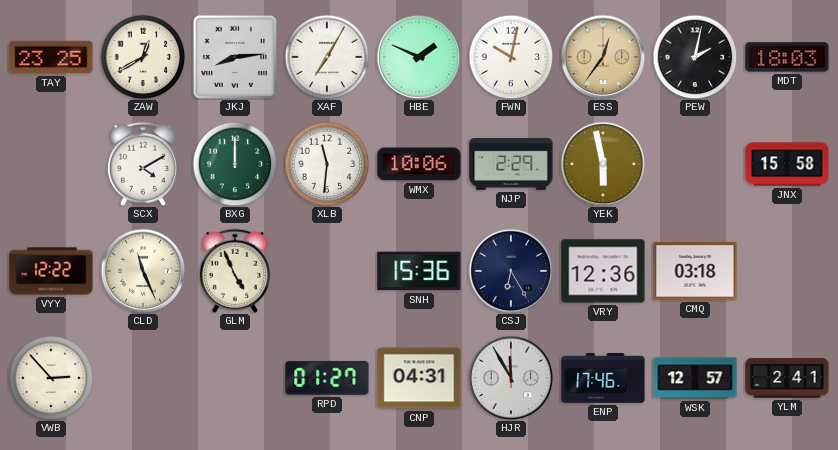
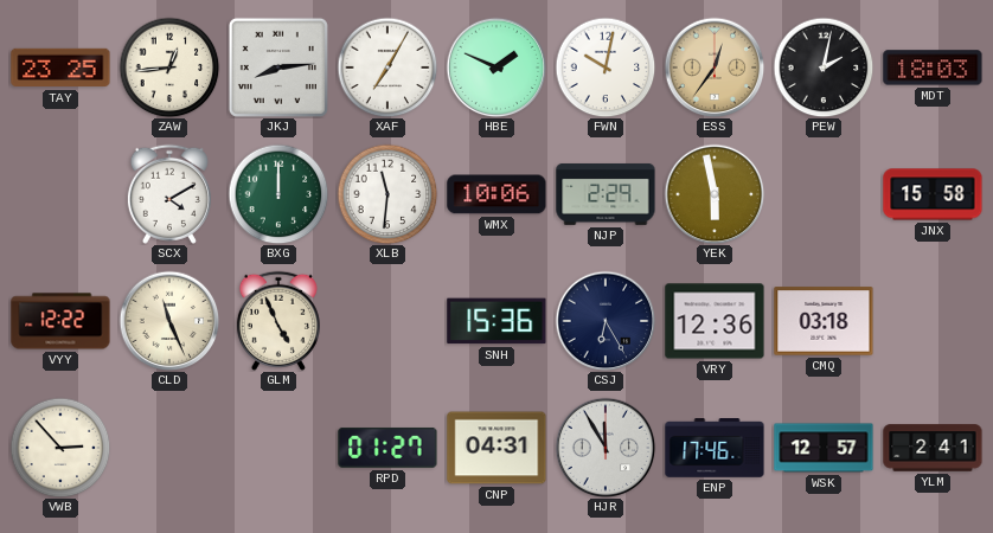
ZAW: 12:40 -> 12:44
